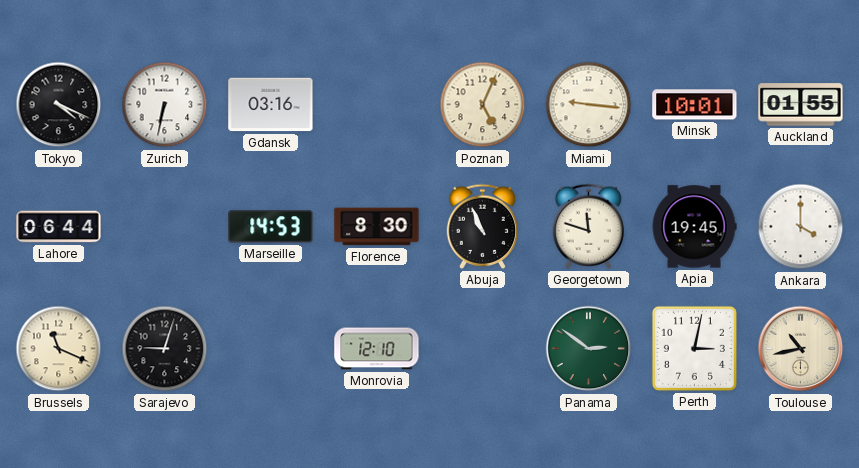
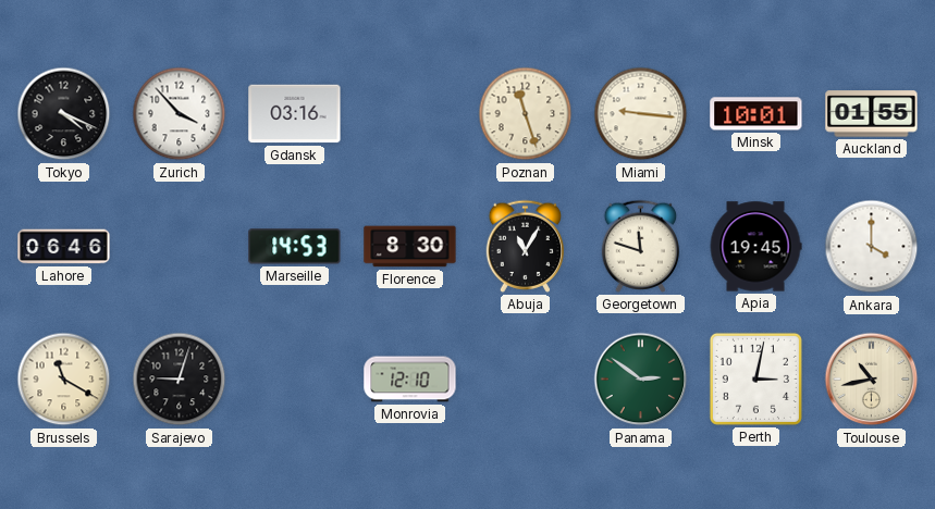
Zurich: 6:32 -> 3:53
Poznan: 5:04 -> 11:27
Lahore: 06:44 -> 06:46
Abuja: 10:56 -> 11:05
Brussels: 11:19 -> 11:20
